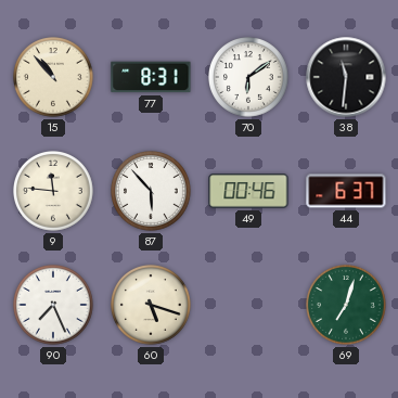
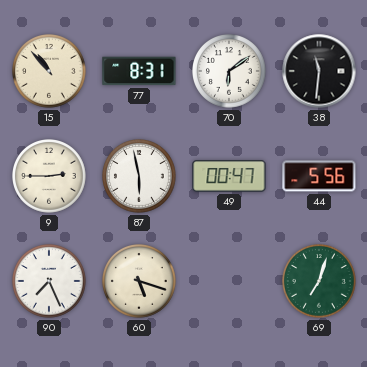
9: 11:46 -> 2:45
87: 5:53 -> 5:58
49: 00:46 -> 00:47
44: 6:37 -> 5:56
